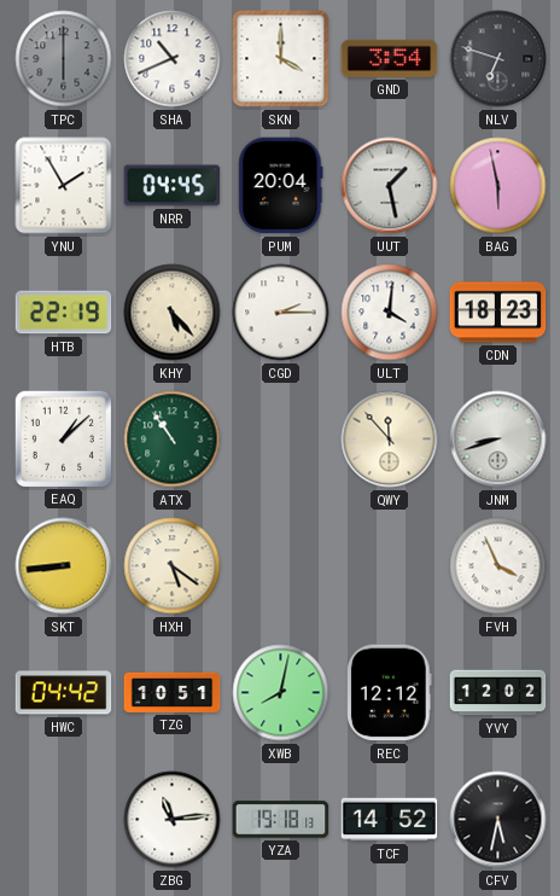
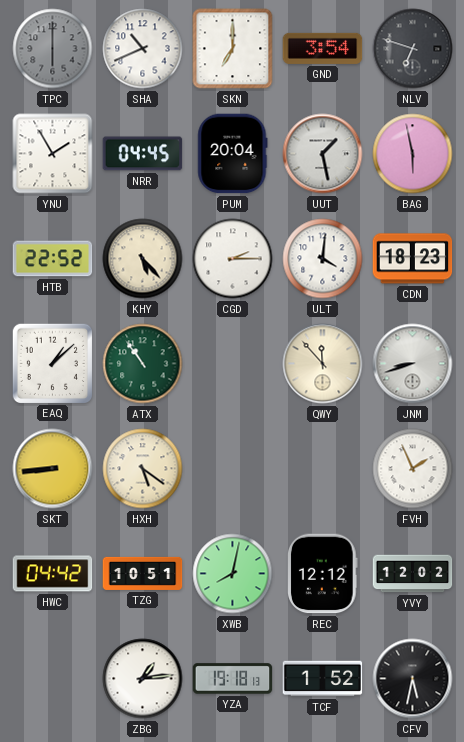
SKN: 4:00 -> 7:00
HTB: 22:19 -> 22:52
FVH: 3:56 -> 1:56
ZBG: 11:14 -> 1:14
TCF: 14:52 -> 1:52
